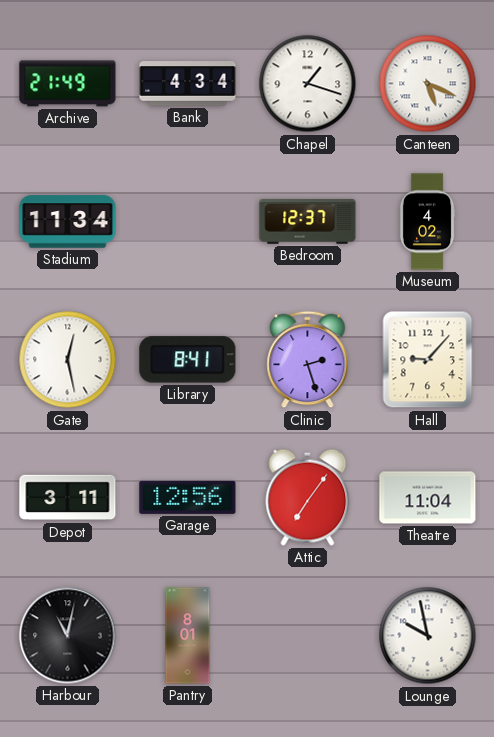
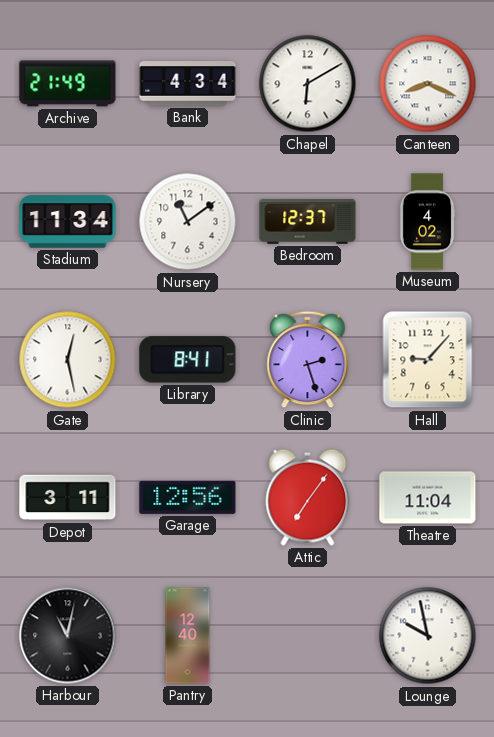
Chapel: 1:18 -> 6:10
Canteen: 5:19 -> 8:19
Nursery: none -> 11:09
Pantry: 8:01 -> 12:40
